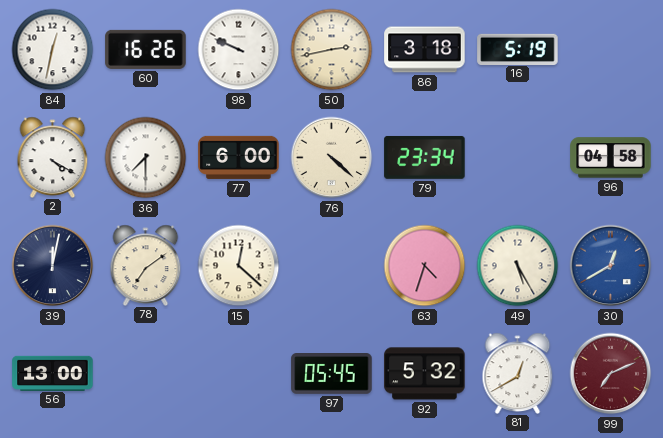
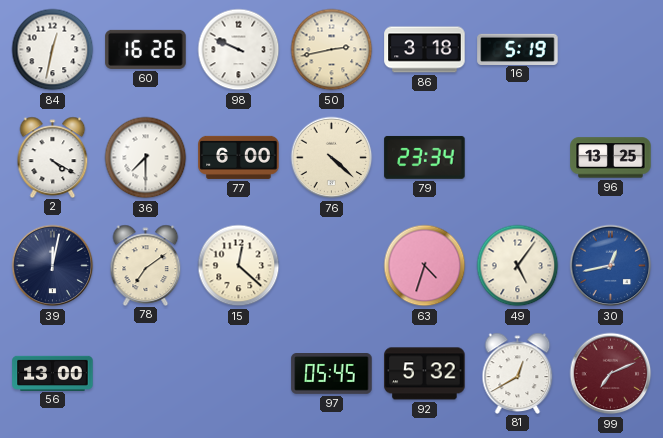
96: 04:58 -> 13:25
49: 5:25 -> 5:06
30: 12:40 -> 12:43
